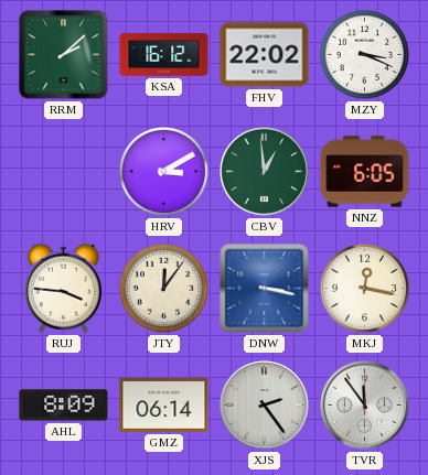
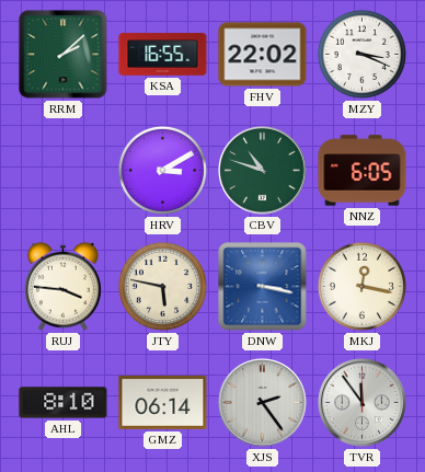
KSA: 16:12 -> 16:55
CBV: 12:59 -> 10:48
JTY: 12:06 -> 5:47
AHL: 8:09 -> 8:10
